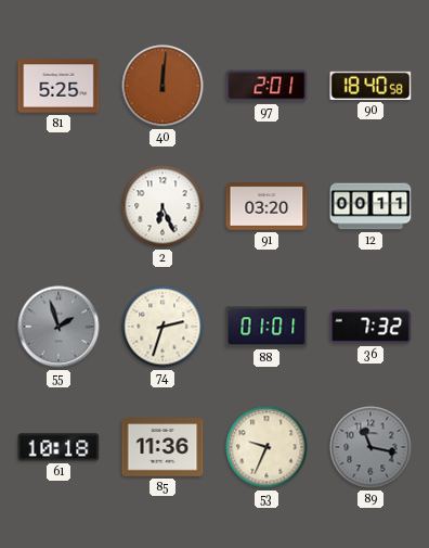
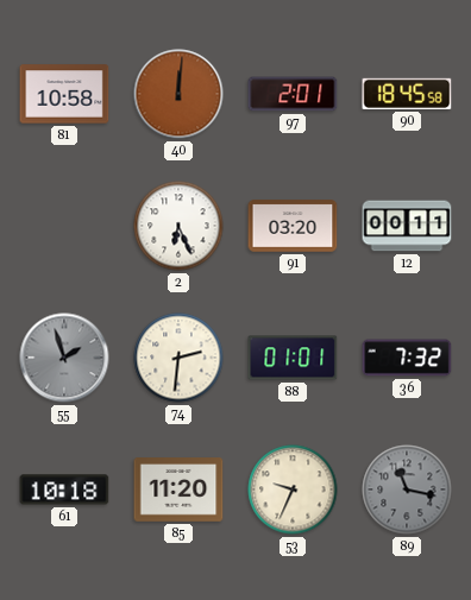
81: 5:25 -> 10:58
90: 18:40 -> 18:45
74: 2:33 -> 2:31
85: 11:36 -> 11:20
